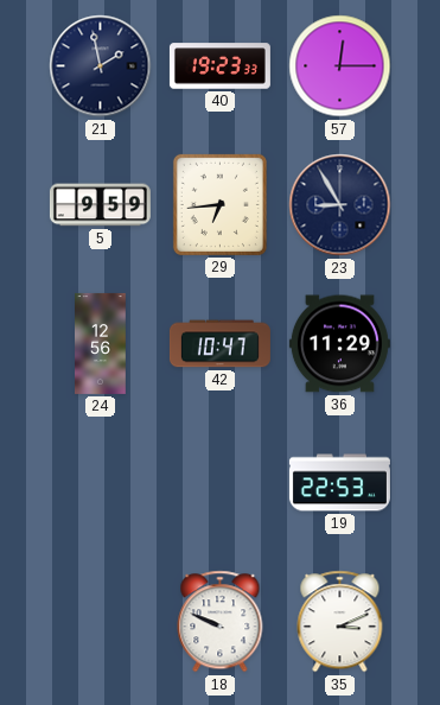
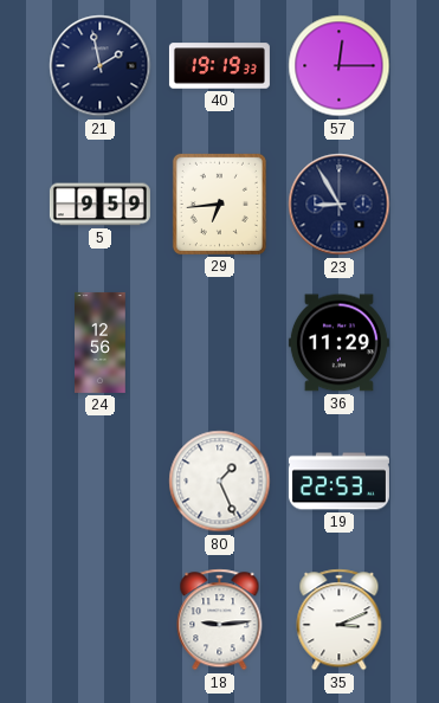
40: 19:23 -> 19:19
42: 10:47 -> none
80: none -> 1:26
18: 9:49 -> 9:14
